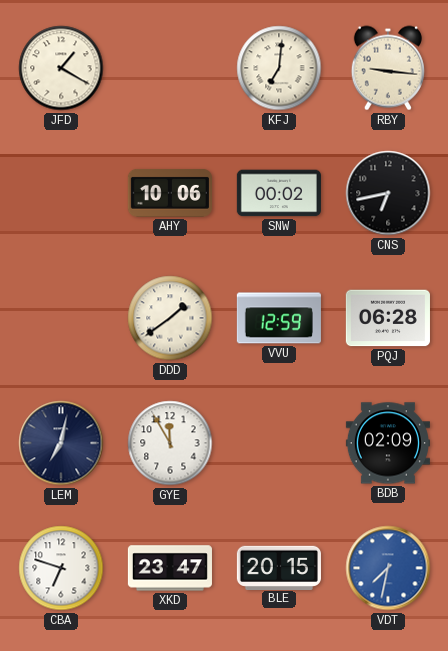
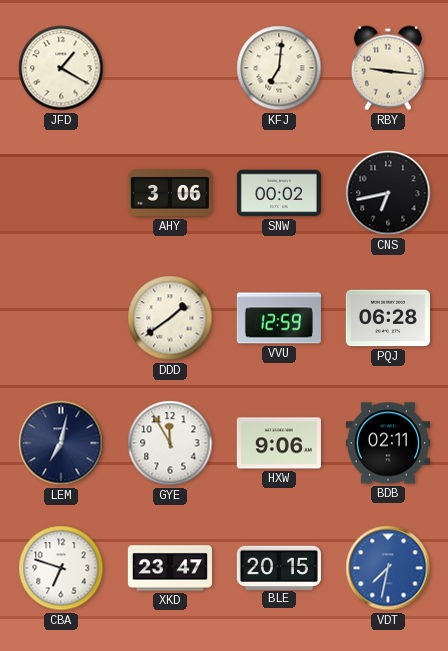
AHY: 10:06 -> 3:06
HXW: none -> 9:06
BDB: 02:09 -> 02:11
